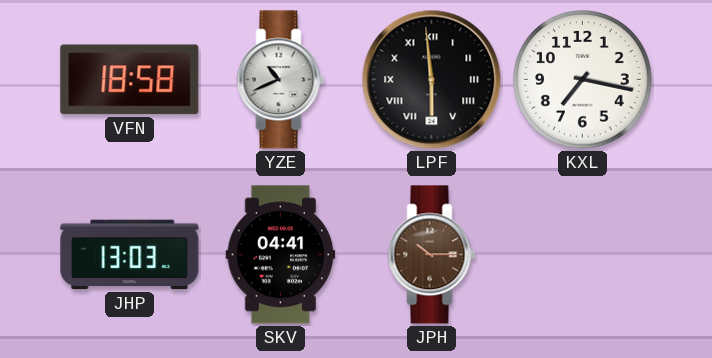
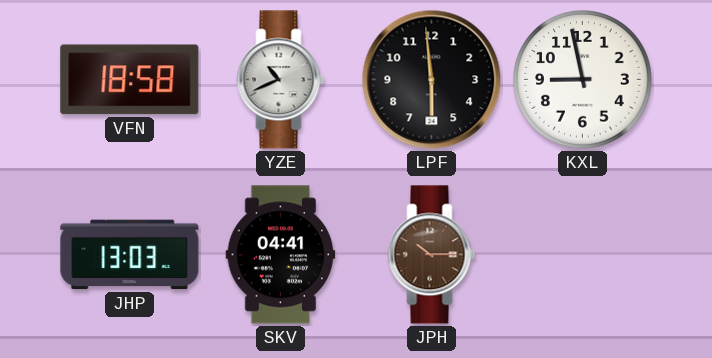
LPF numerals: Roman -> Arabic
KXL: 7:17 -> 8:58
